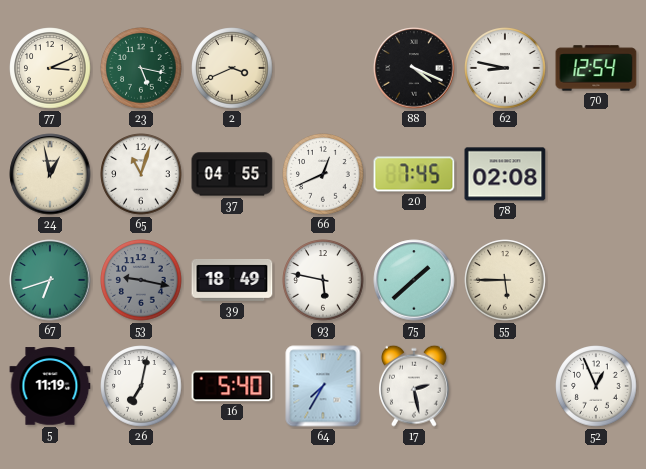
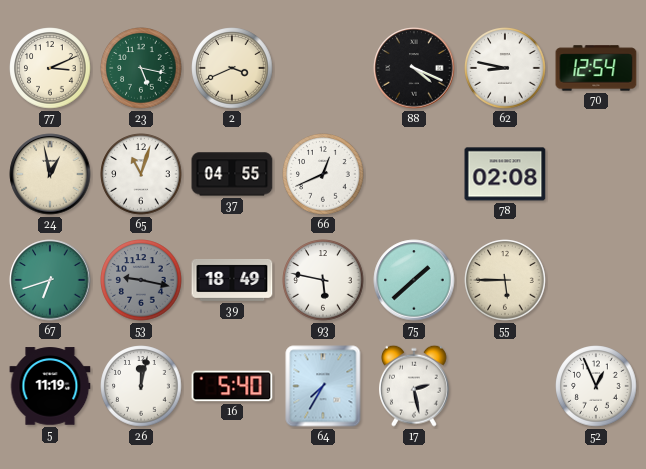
20: 7:45 -> none
26: 7:02 -> 12:02
